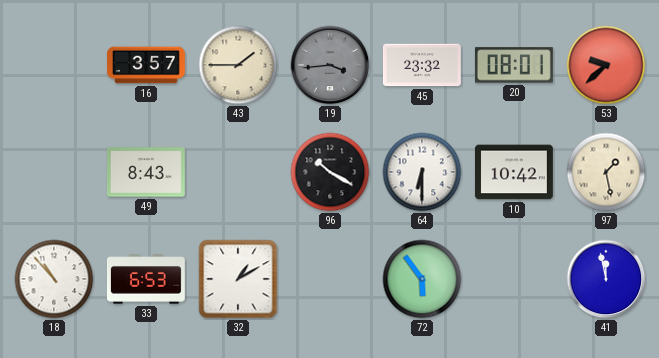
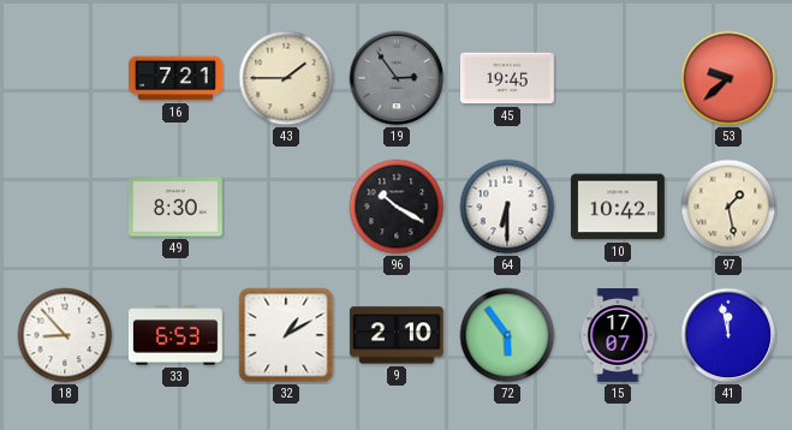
16: 3:57 -> 7:21
19: 3:44 -> 2:54
45: 23:32 -> 19:45
20: 08:01 -> none
49: 8:43 -> 8:30
18: 10:53 -> 8:53
9: none -> 2:10
15: none -> 17:07
